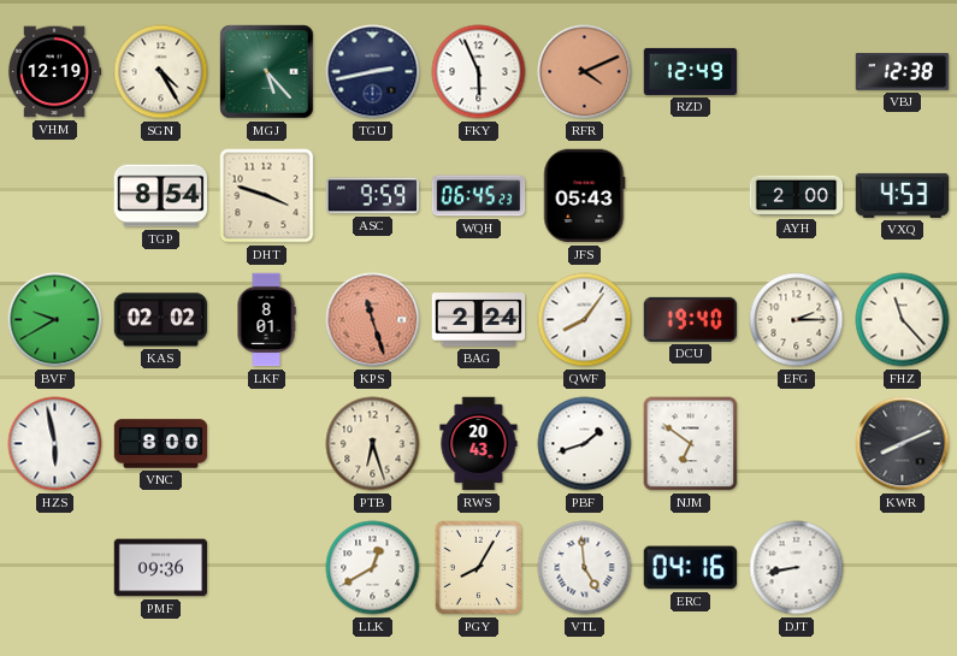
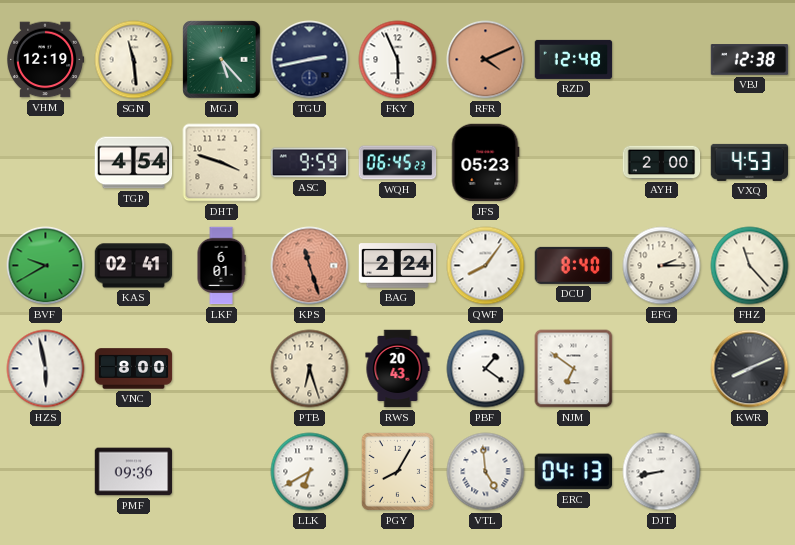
SGN: 4:25 -> 11:29
RZD: 12:49 -> 12:48
TGP: 8:54 -> 4:54
JFS: 05:43 -> 05:23
KAS: 02:02 -> 02:41
LKF: 8:01 -> 6:01
DCU: 19:40 -> 8:40
PBF: 1:42 -> 1:21
LLK: 12:40 -> 6:40
ERC: 04:16 -> 04:13
